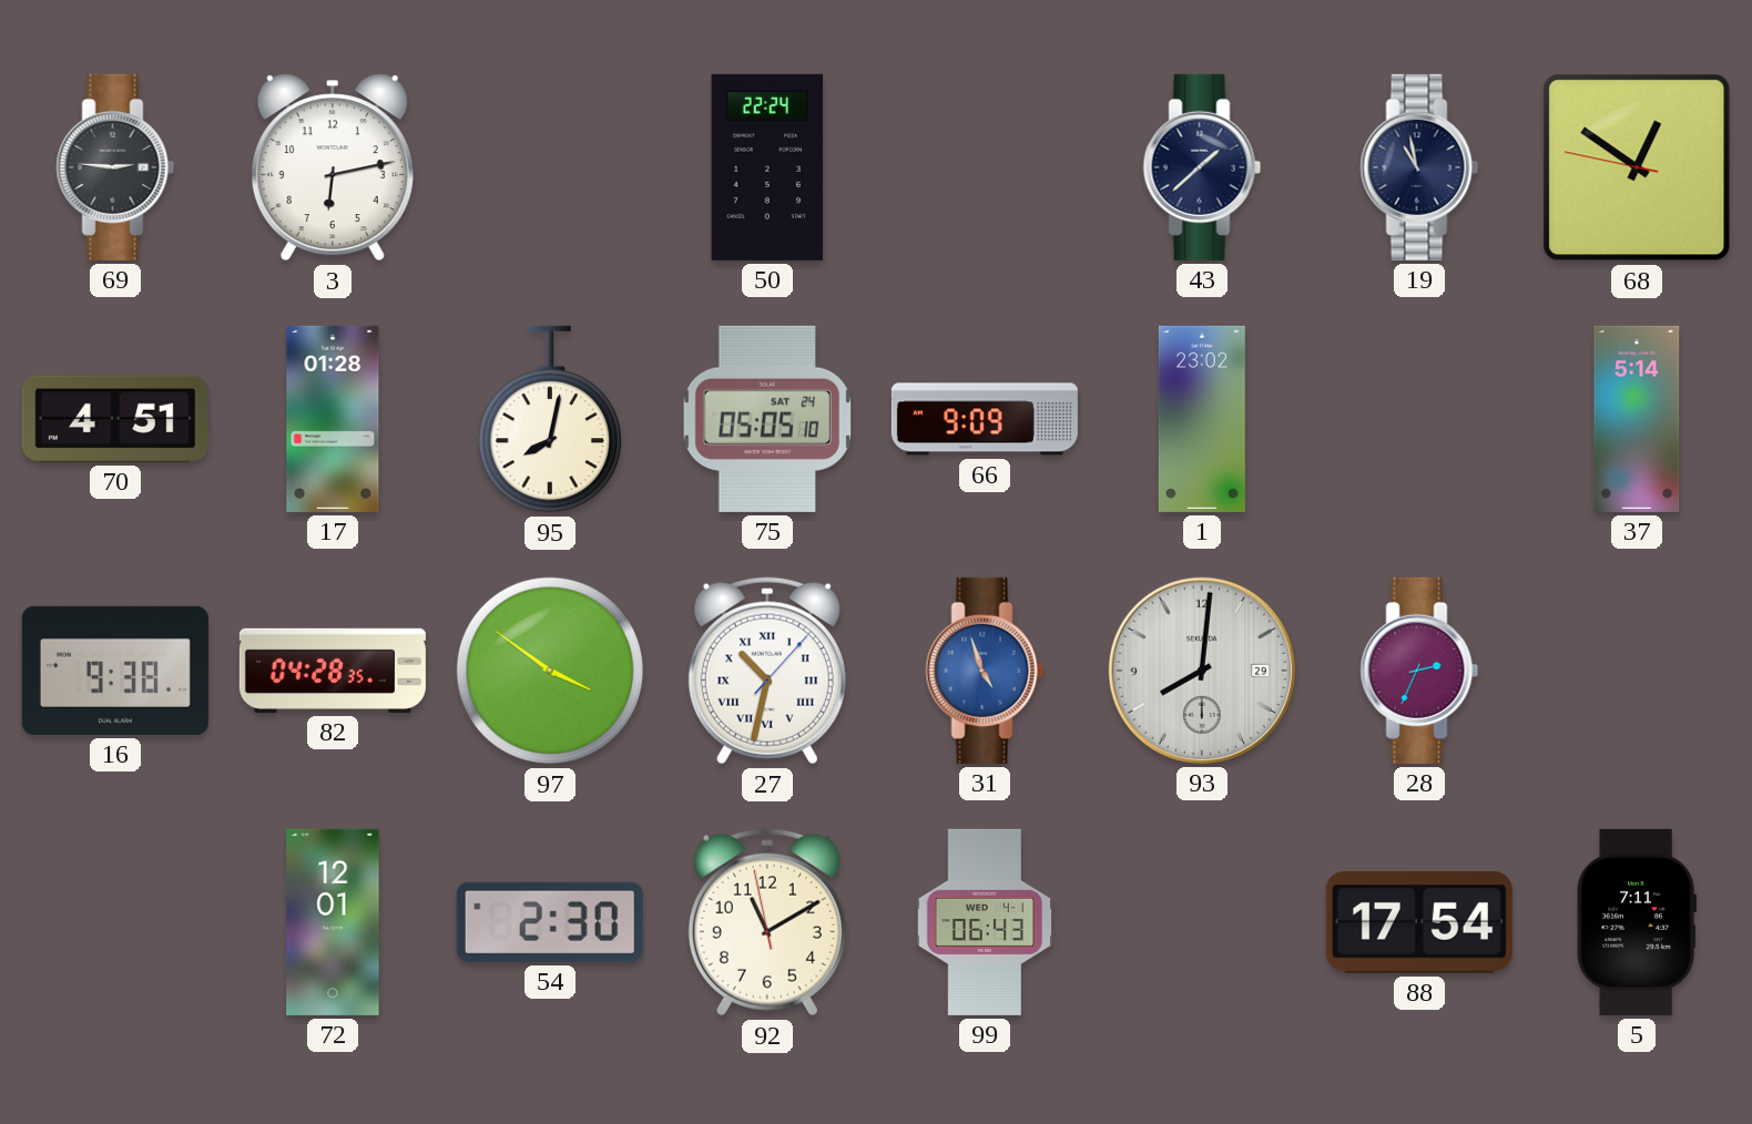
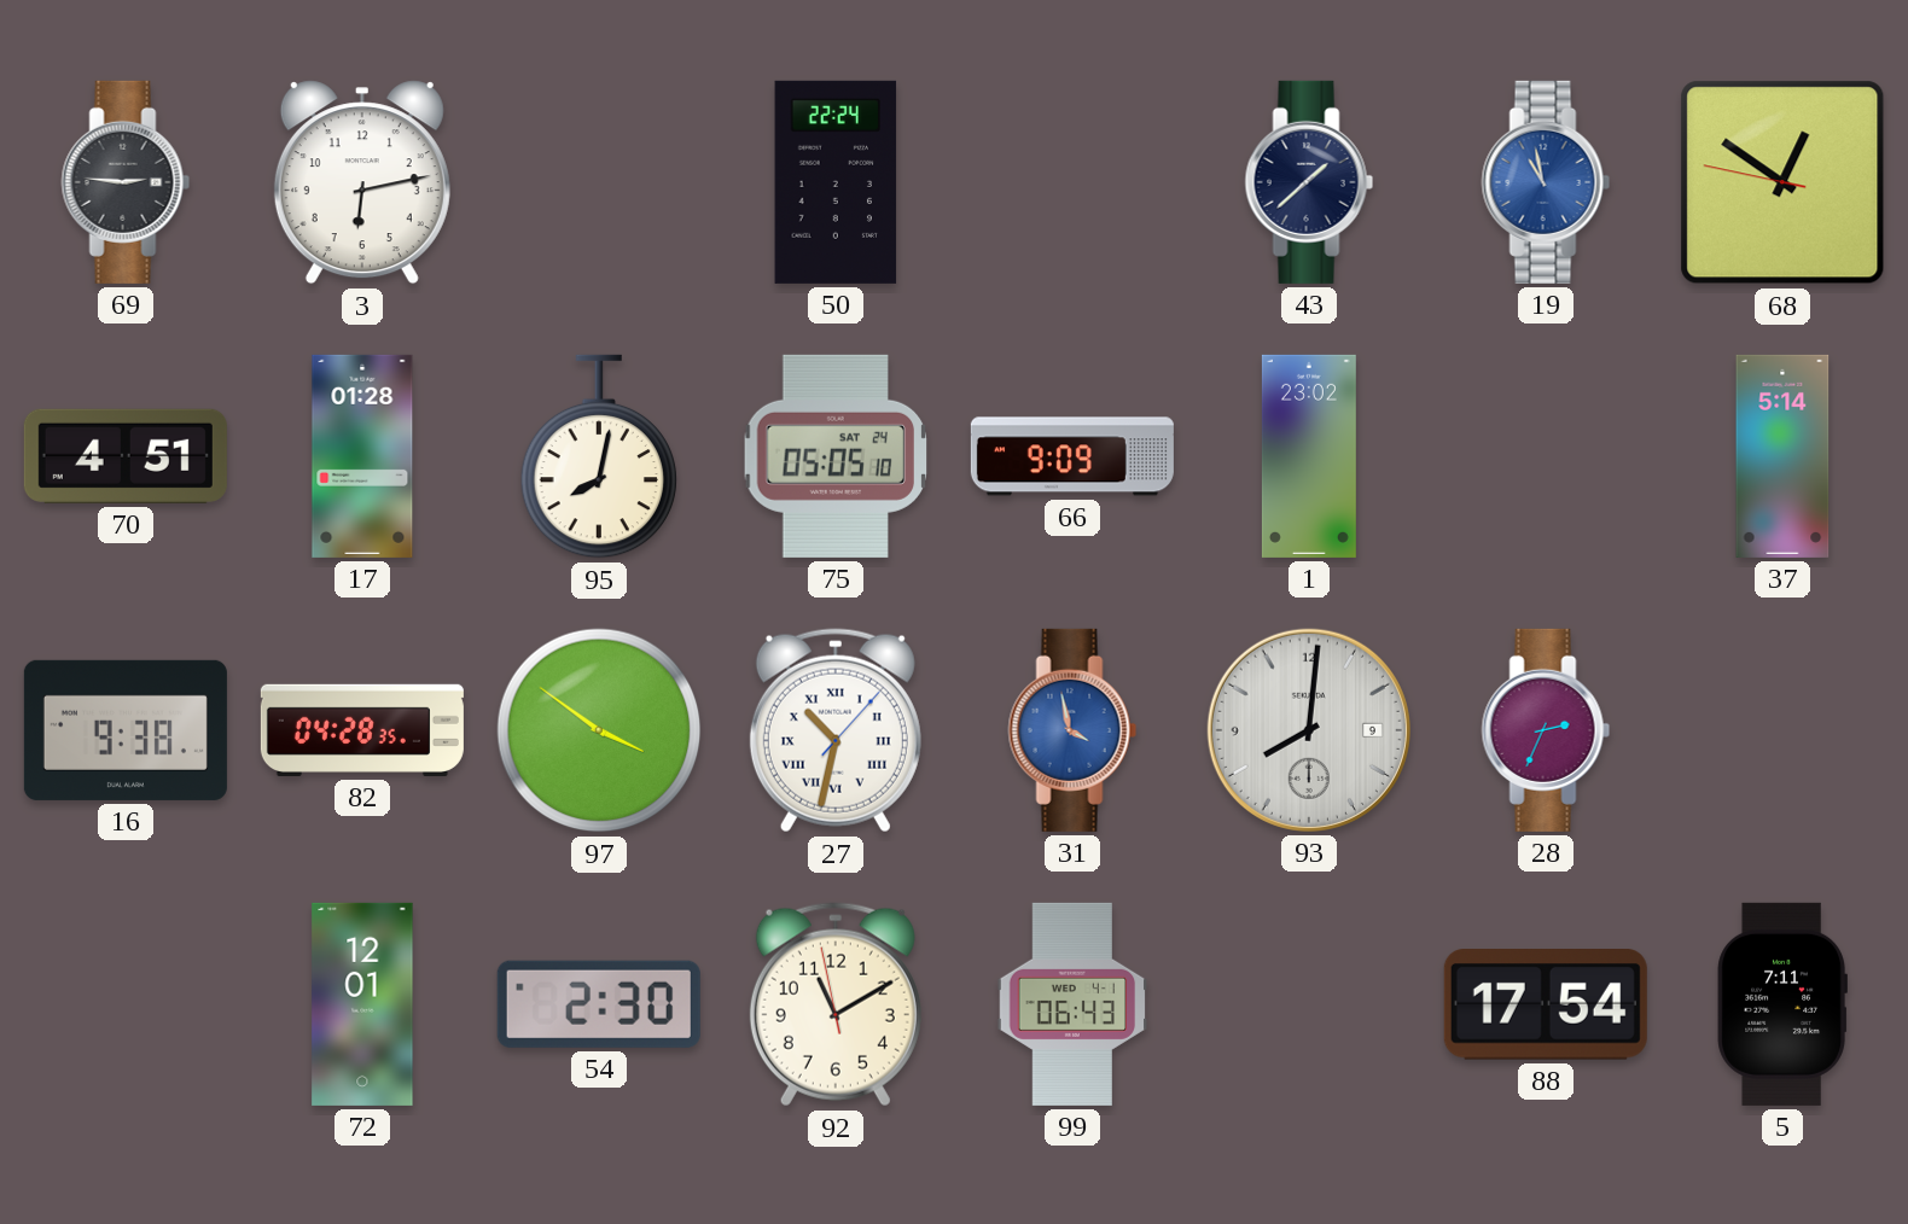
19 dial: navy -> blue
31: 4:57 -> 3:58
93 date: 29 -> 9
